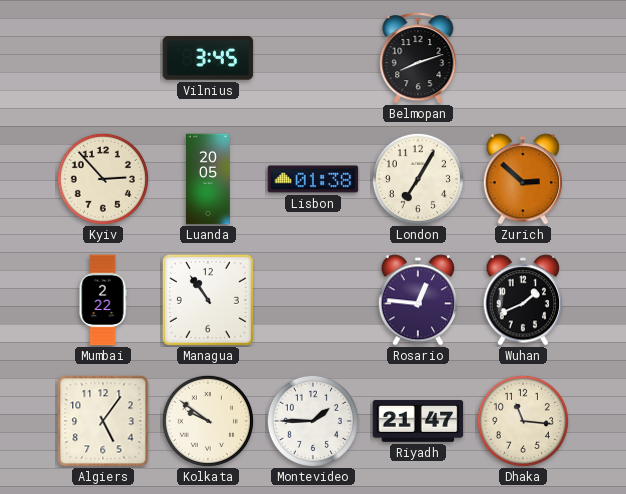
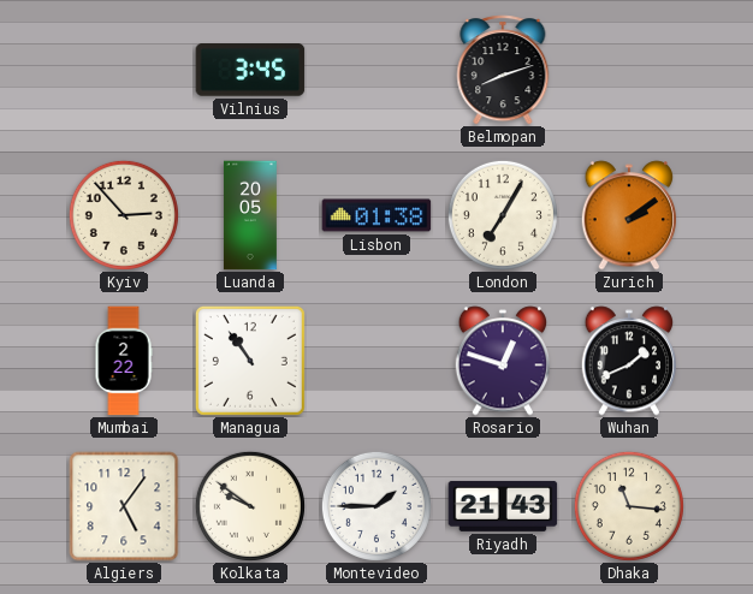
Zurich: 2:52 -> 2:09
Rosario: 12:46 -> 12:48
Riyadh: 21:47 -> 21:43
